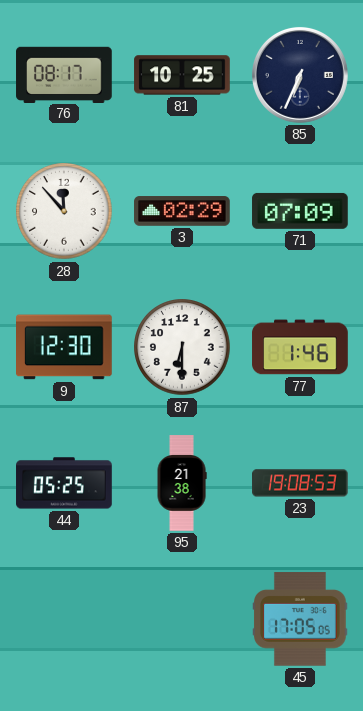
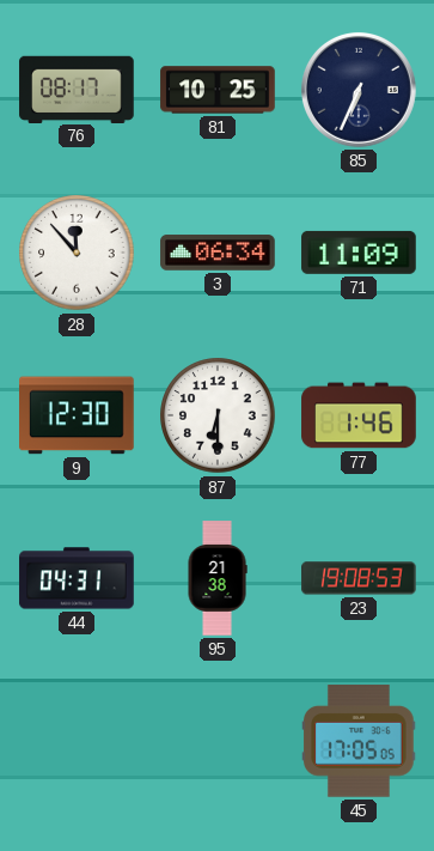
3: 02:29 -> 06:34
71: 07:09 -> 11:09
44: 05:25 -> 04:31
